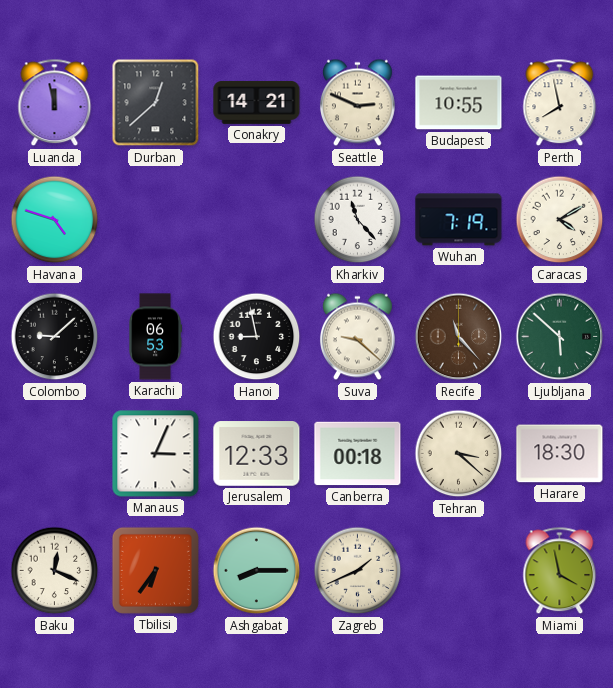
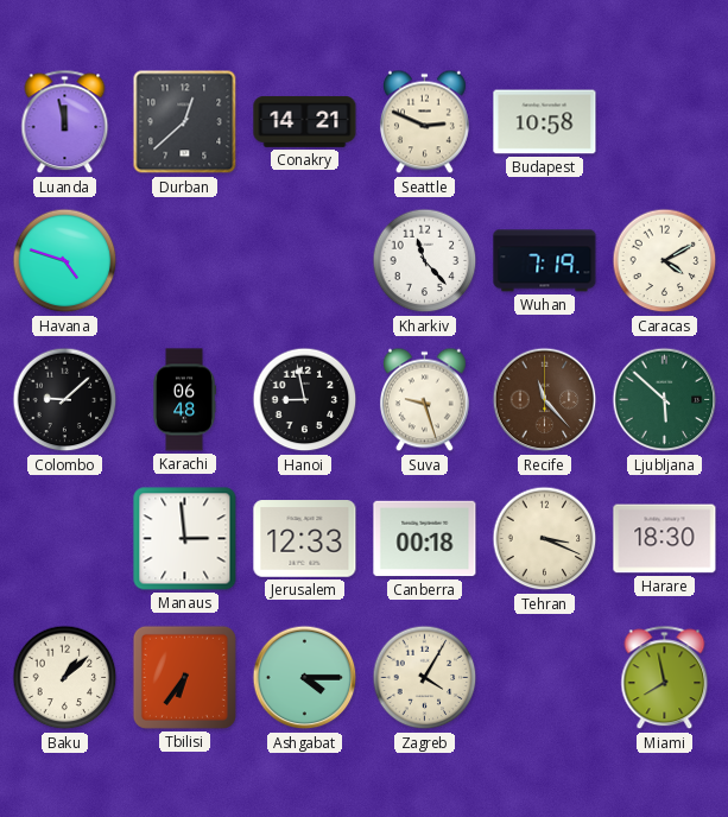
Budapest: 10:55 -> 10:58
Perth: 7:58 -> none
Karachi: 06:53 -> 06:48
Suva: 9:22 -> 9:27
Manaus: 3:04 -> 2:59
Tehran: 3:22 -> 3:19
Baku: 12:19 -> 1:08
Ashgabat: 8:15 -> 4:15
Zagreb: 1:41 -> 4:05
Miami: 3:58 -> 7:58
